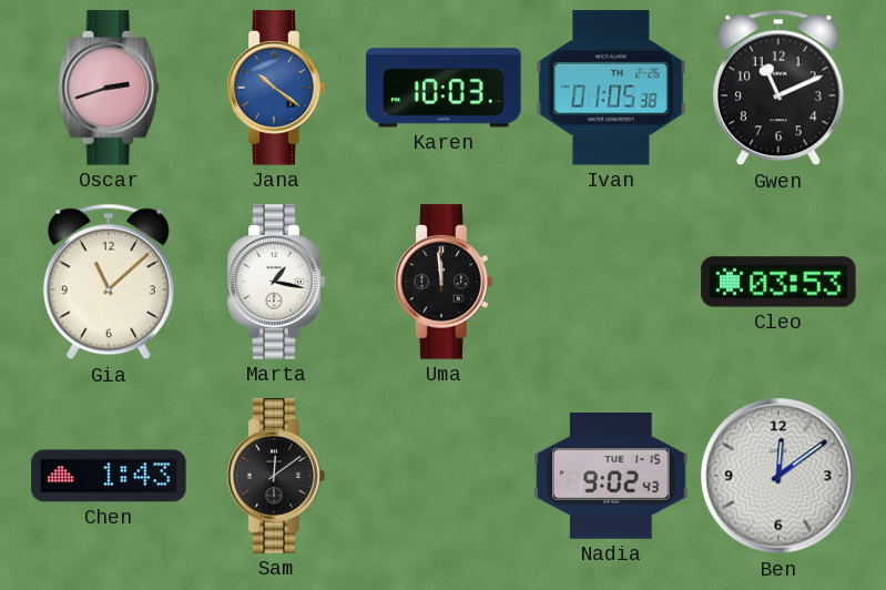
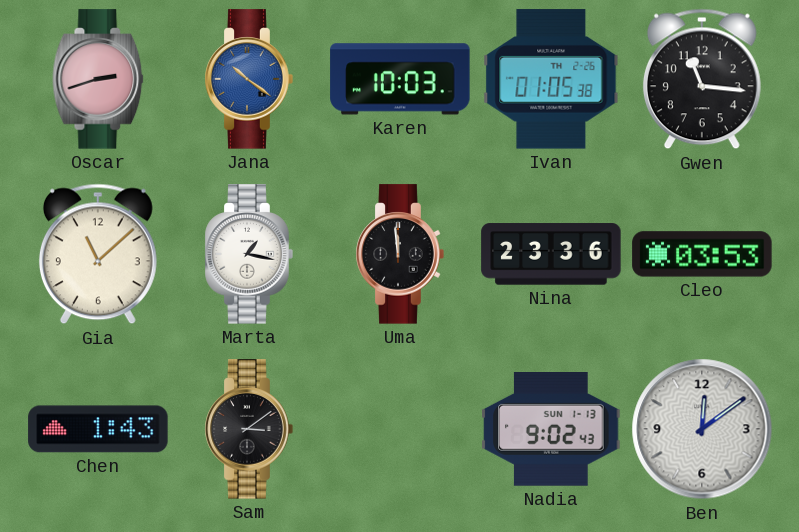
Gwen: 11:11 -> 11:16
Nina: none -> 23:36
Sam: 12:09 -> 3:09
Nadia date: TUE 1-15 -> SUN 1-13
